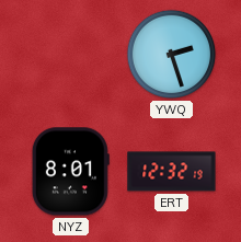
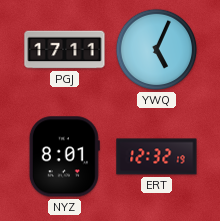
PGJ: none -> 17:11
YWQ: 2:27 -> 5:04
